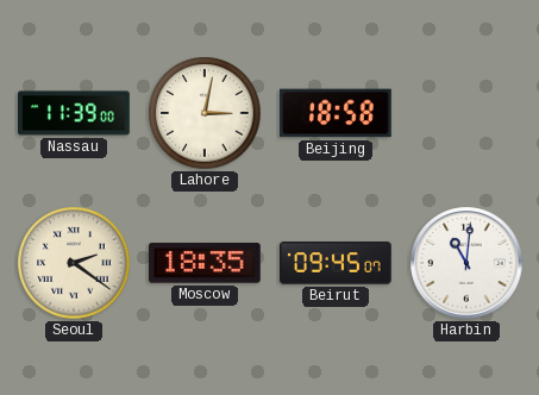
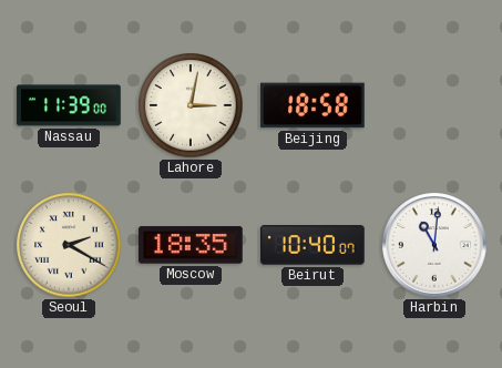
Seoul: 2:21 -> 2:20
Beirut: 09:45 -> 10:40
